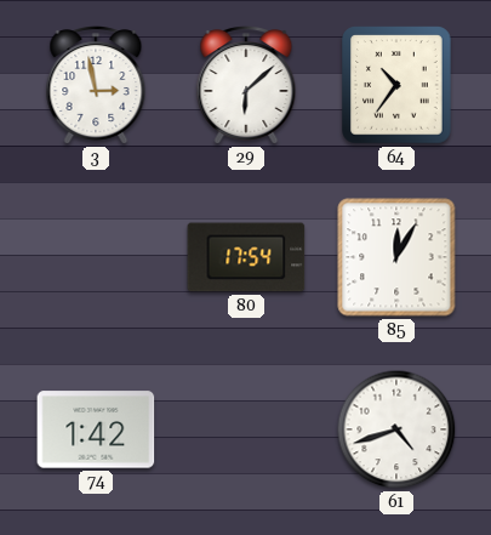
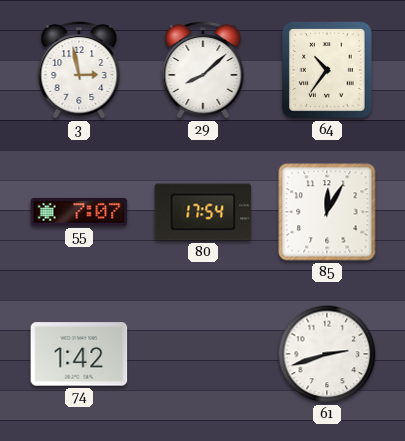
29: 6:08 -> 8:08
55: none -> 7:07
61: 4:42 -> 2:42
